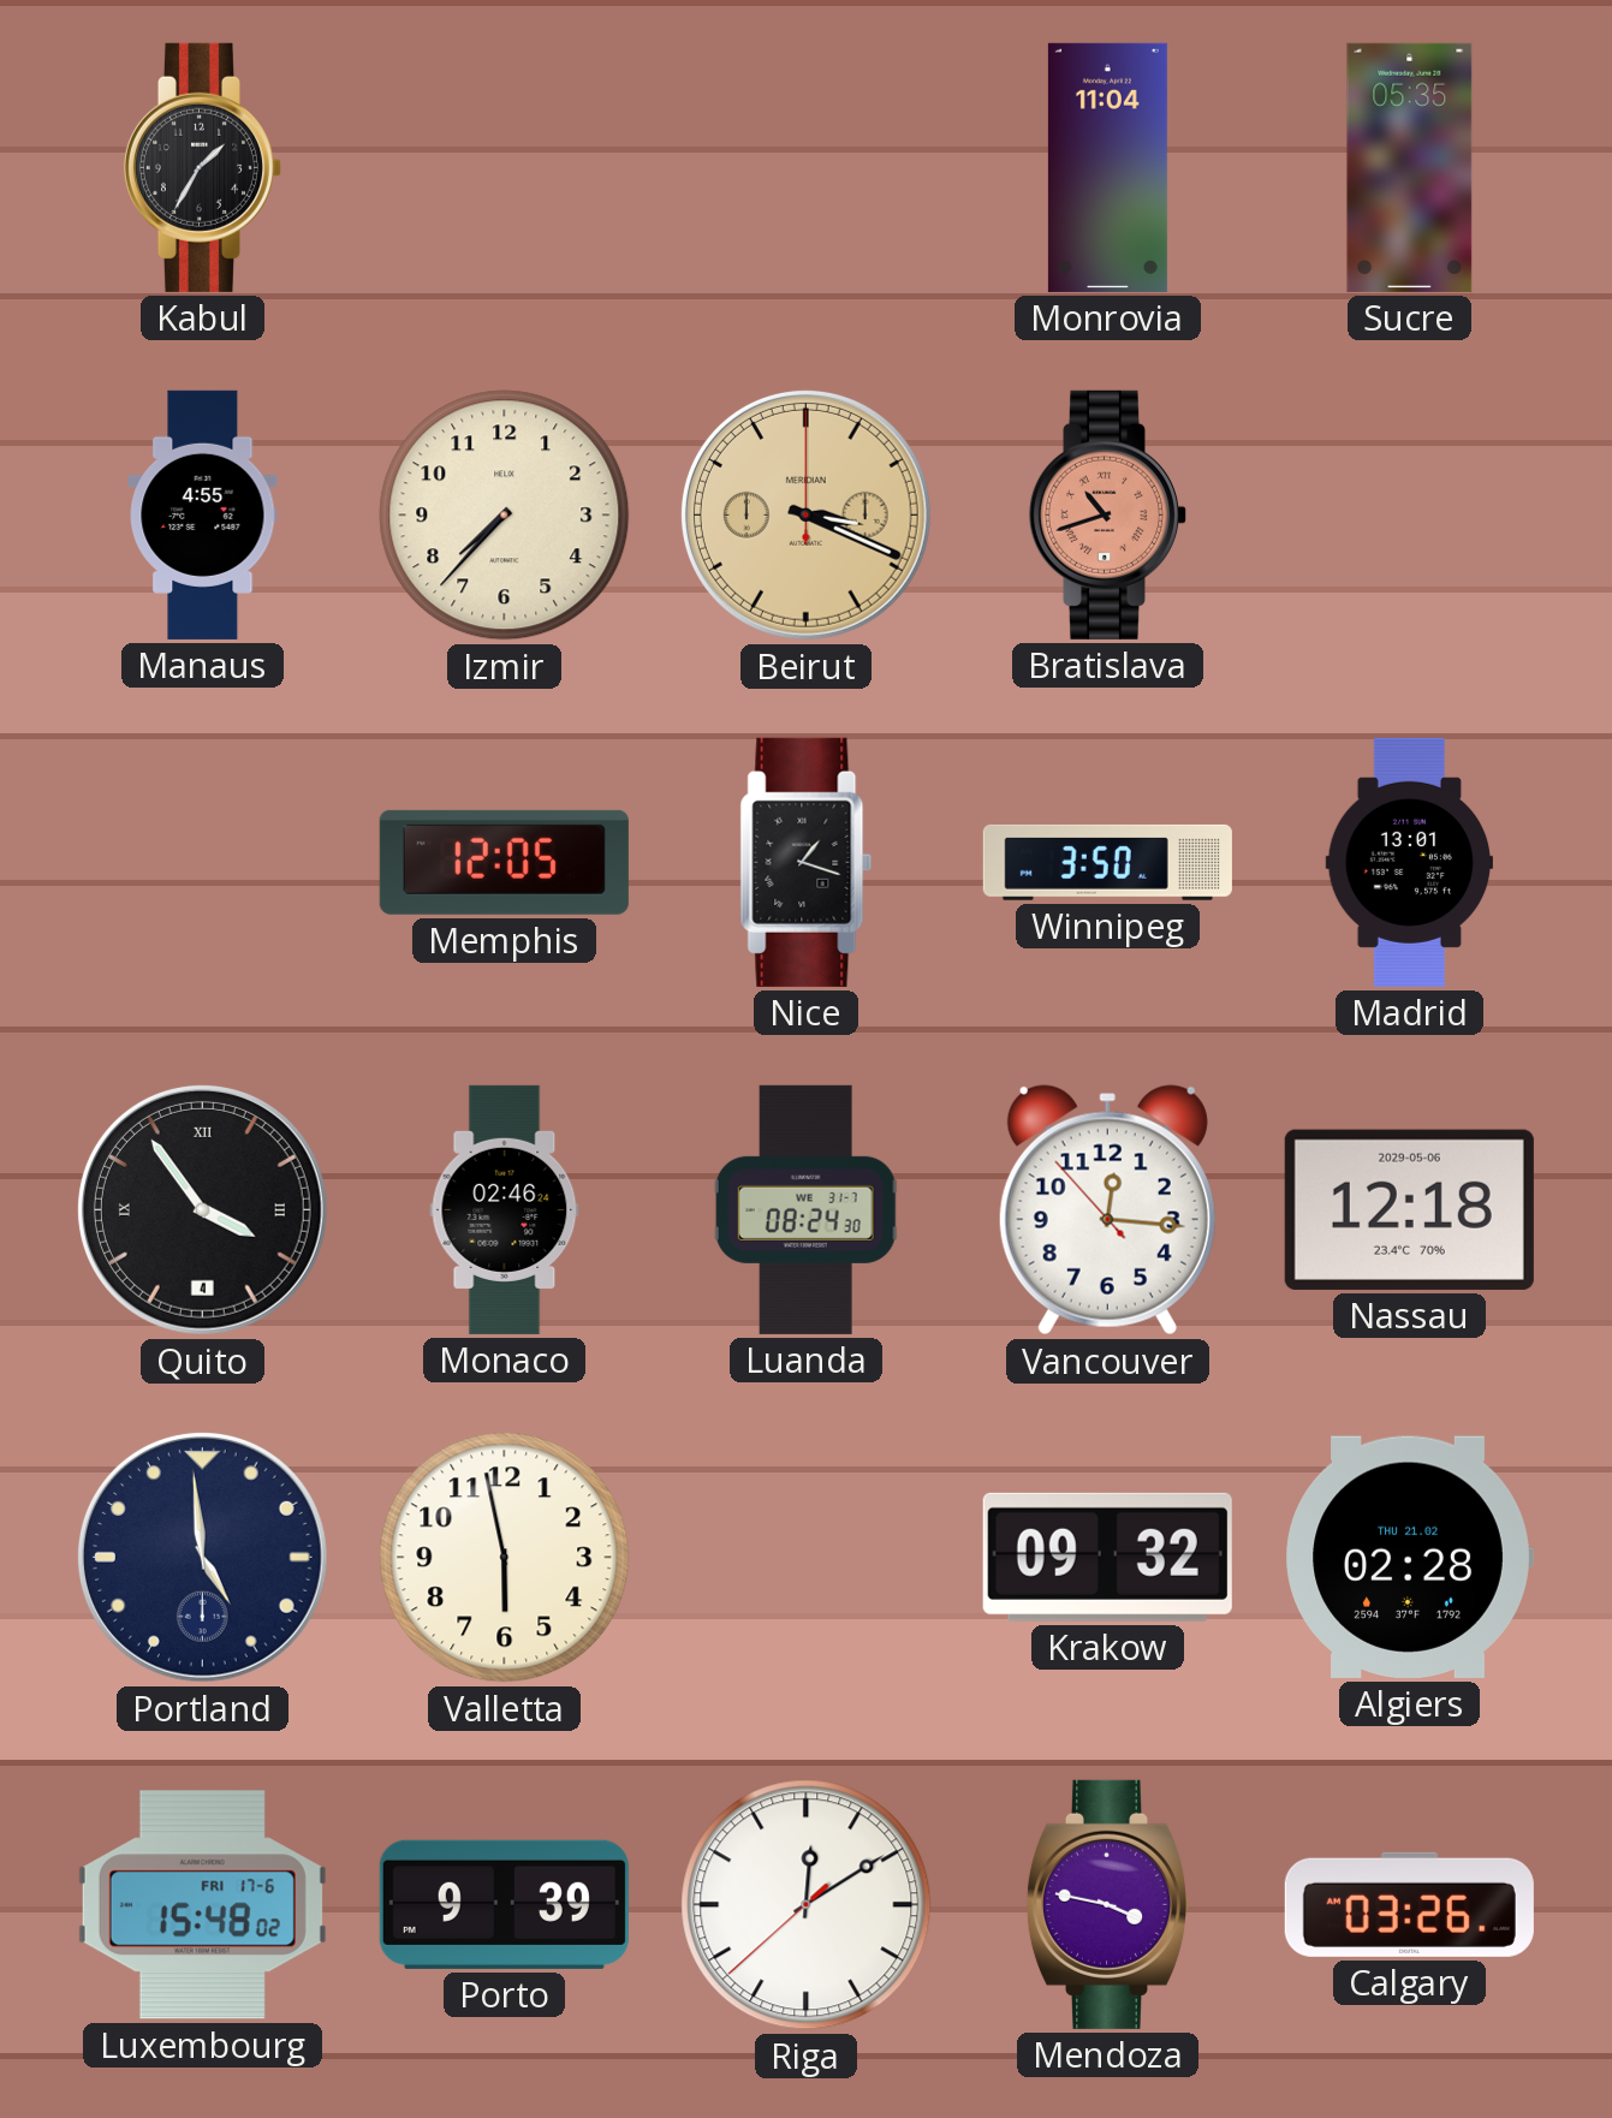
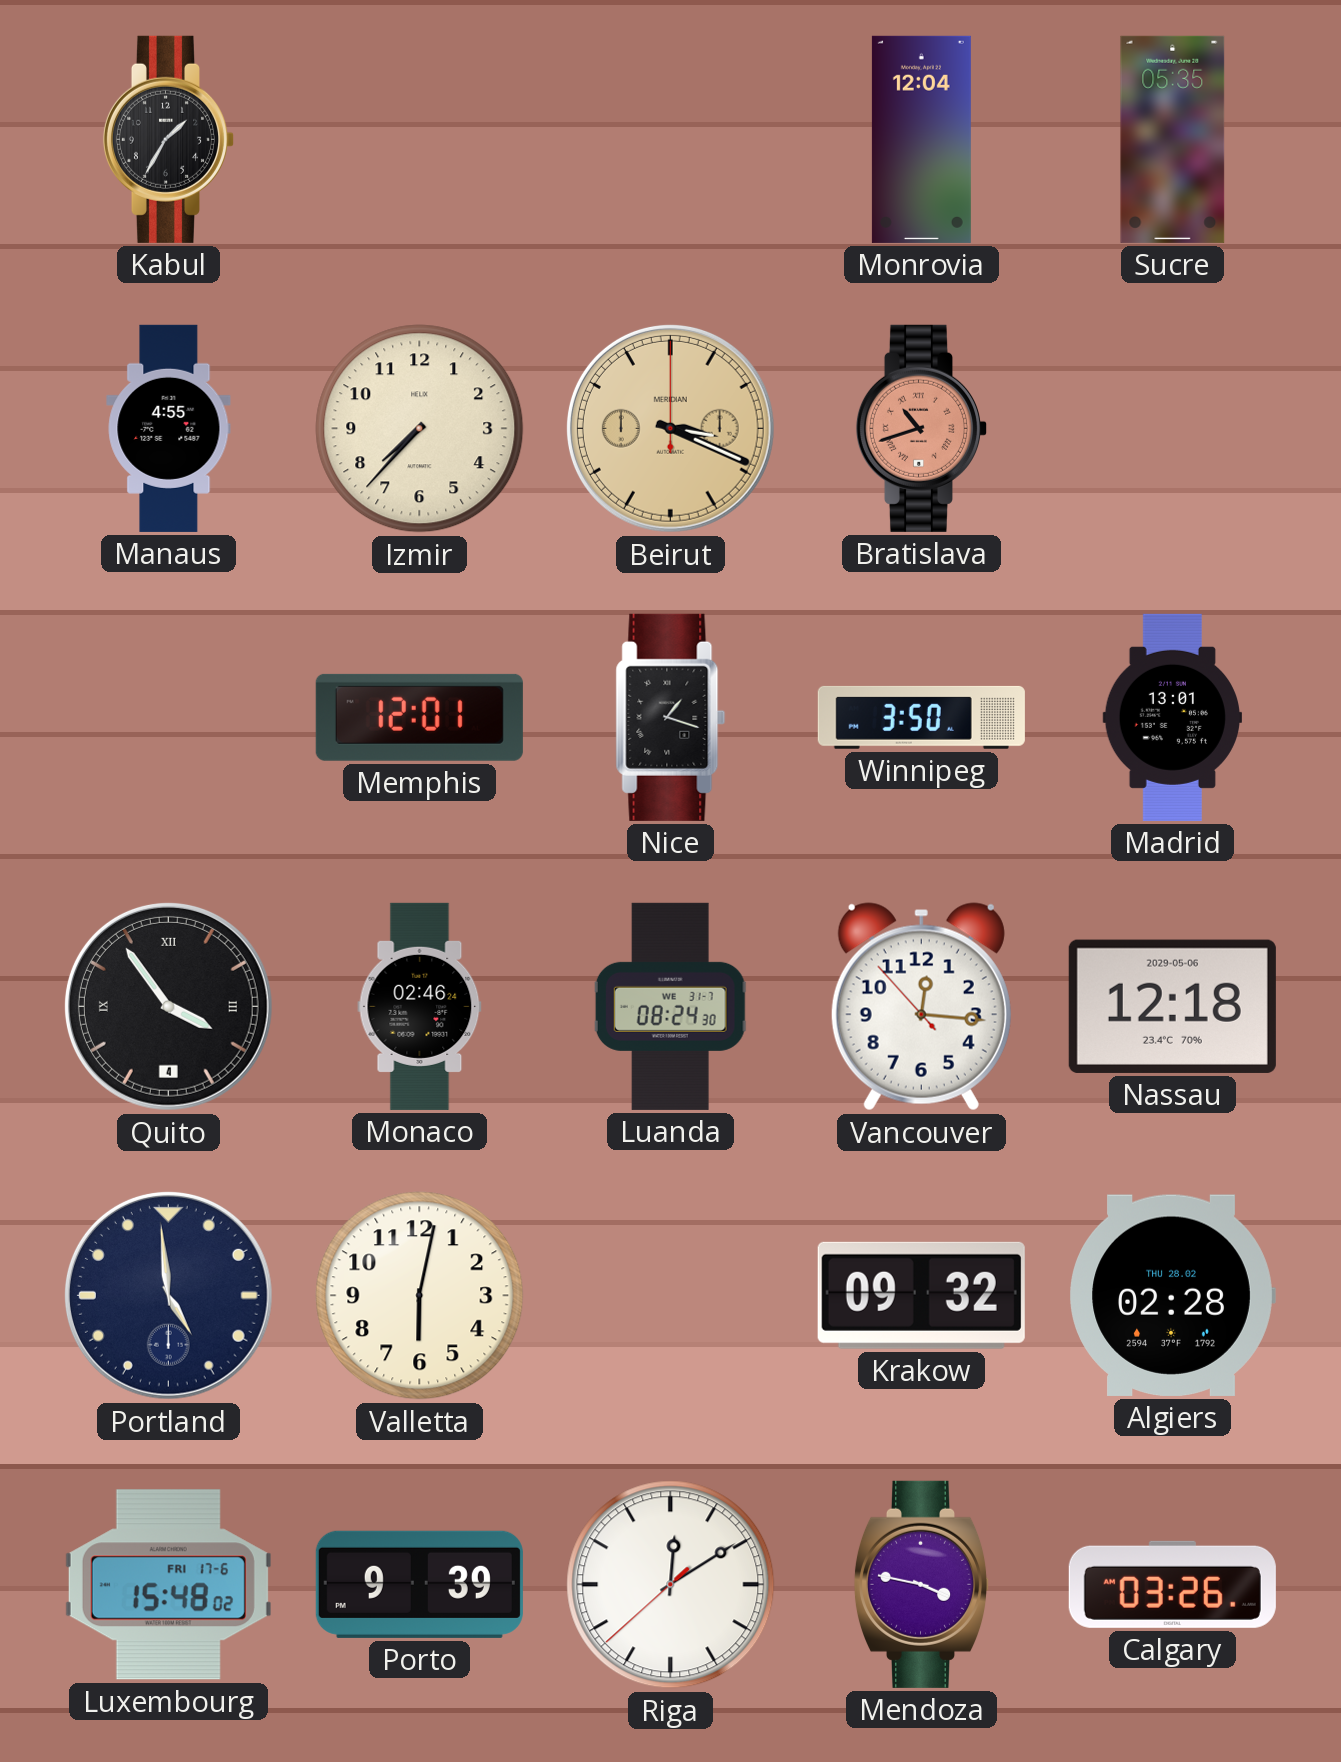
Monrovia: 11:04 -> 12:04
Memphis: 12:05 -> 12:01
Valletta: 5:58 -> 6:02
Algiers date: THU 21.02 -> THU 28.02
